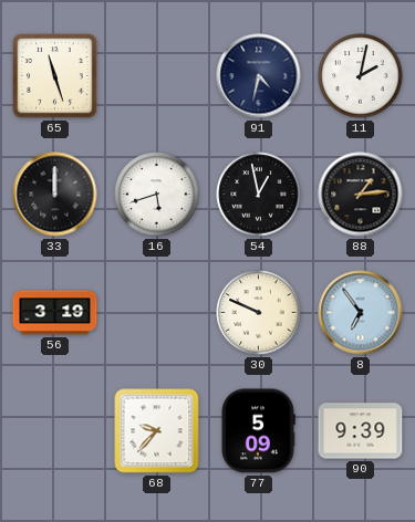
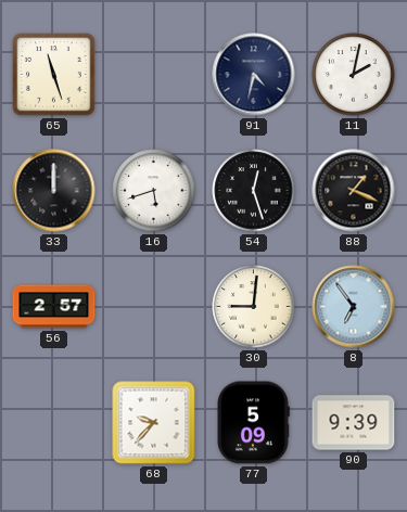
54: 12:58 -> 12:27
88: 1:14 -> 1:19
56: 3:19 -> 2:57
30: 9:49 -> 9:01
